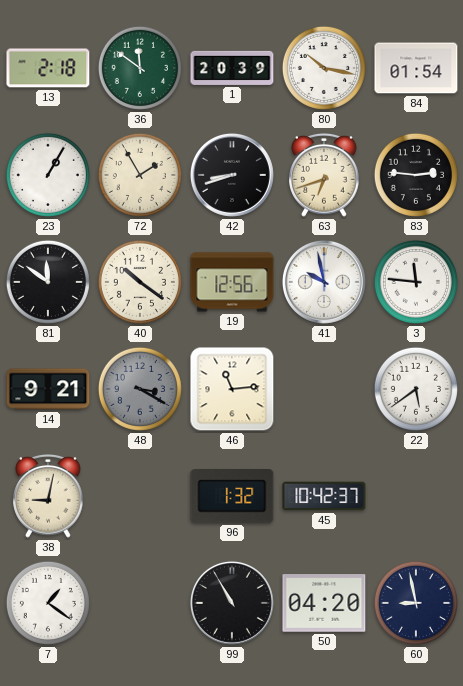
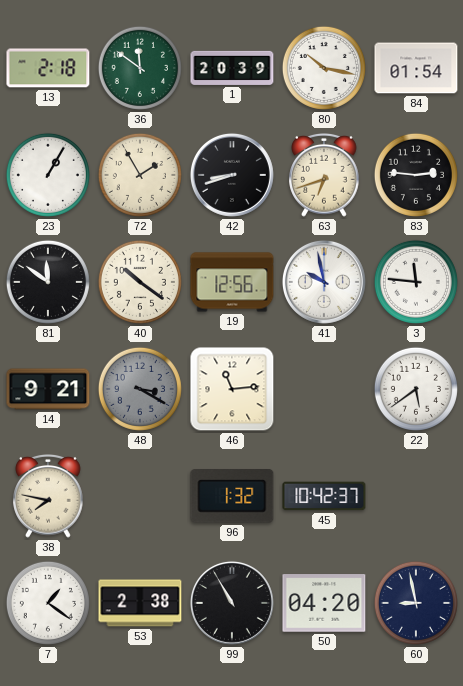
38: 9:02 -> 7:47
53: none -> 2:38
